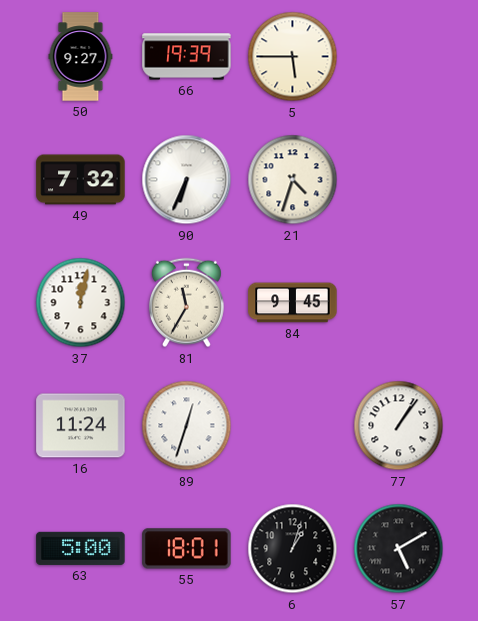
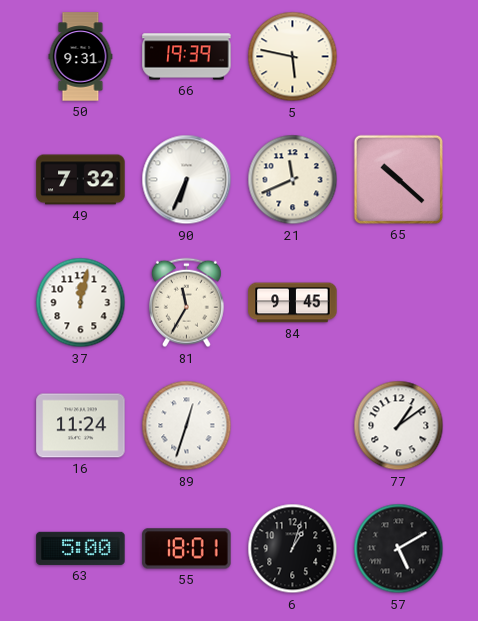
50: 9:27 -> 9:31
5: 5:45 -> 5:47
21: 4:33 -> 11:41
65: none -> 10:22
77: 1:06 -> 1:09
